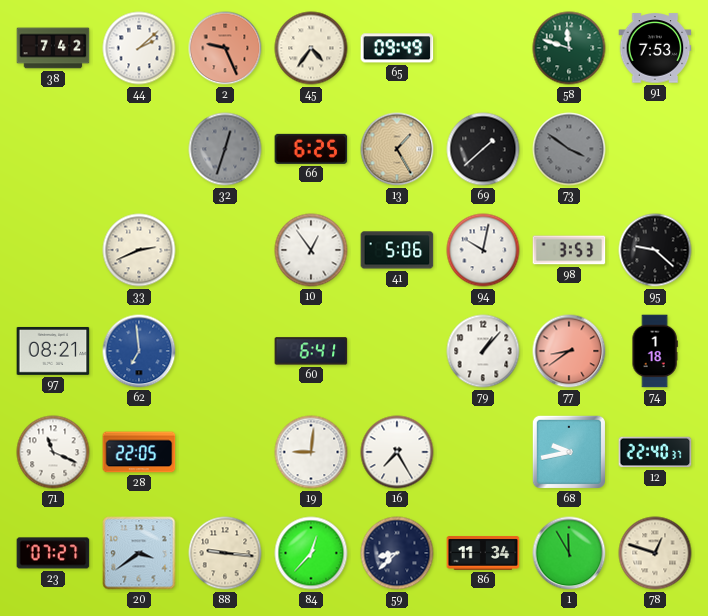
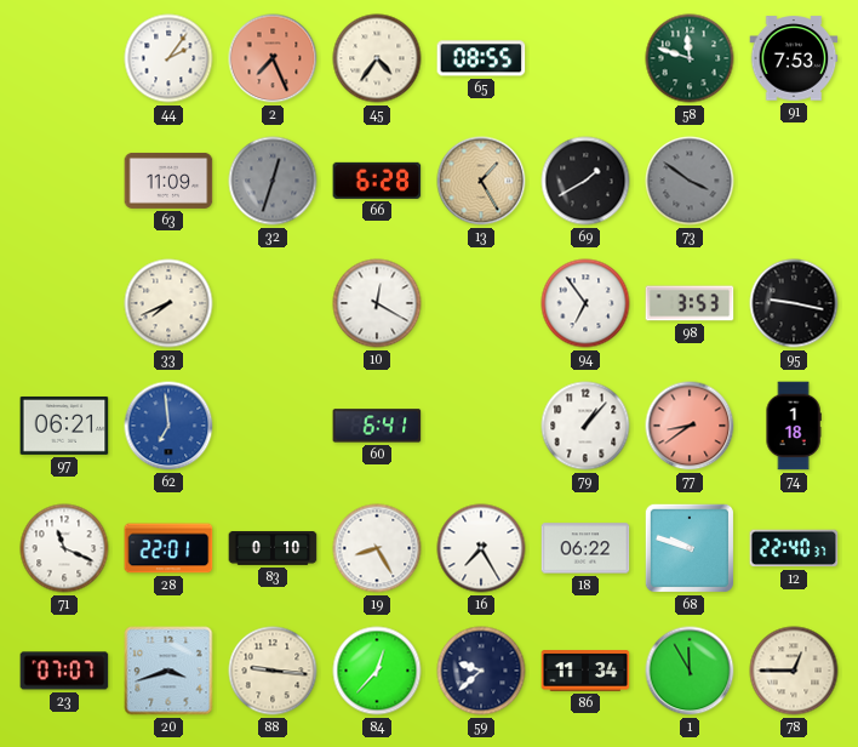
38: 7:42 -> none
44: 2:08 -> 2:06
2: 9:26 -> 7:26
65: 09:49 -> 08:55
63: none -> 11:09
66: 6:25 -> 6:28
69: 1:38 -> 1:40
33: 2:41 -> 7:41
10: 12:54 -> 12:20
41: 5:06 -> none
94: 10:02 -> 6:54
95: 9:22 -> 9:17
97: 08:21 -> 06:21
28: 22:05 -> 22:01
83: none -> 0:10
19: 9:01 -> 8:25
18: none -> 06:22
68: 9:43 -> 9:48
23: 07:27 -> 07:07
20: 3:39 -> 3:42
59: 8:38 -> 9:38
78: 12:48 -> 12:45
